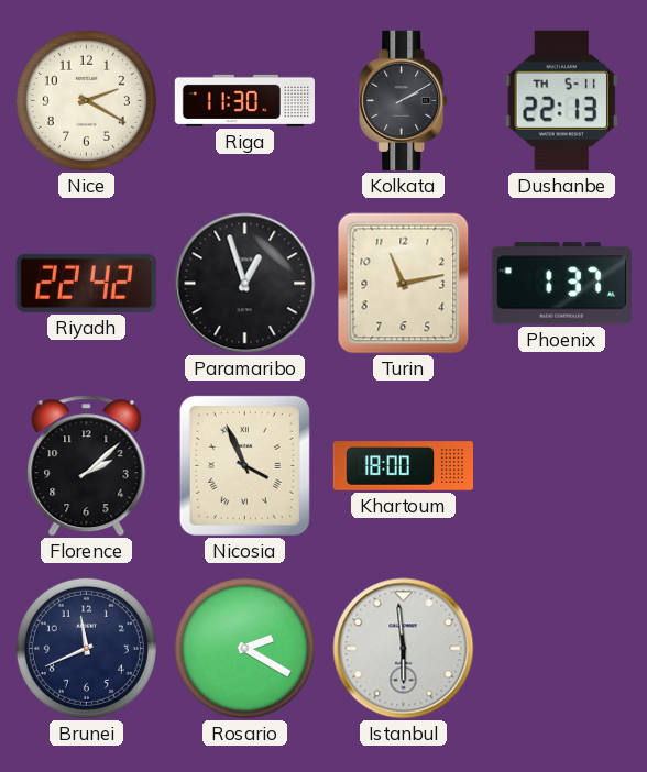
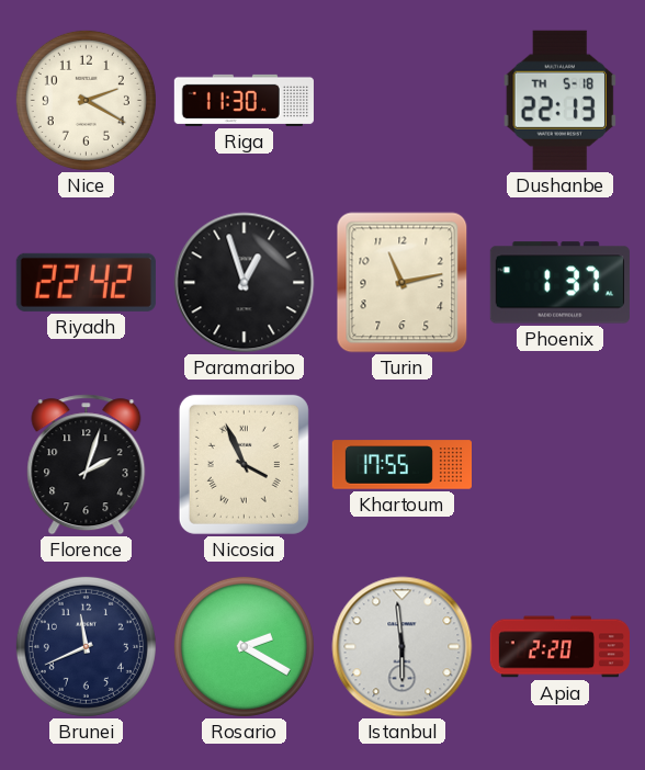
Kolkata: 2:10 -> none
Dushanbe date: TH 5-11 -> TH 5-18
Florence: 2:08 -> 2:03
Khartoum: 18:00 -> 17:55
Apia: none -> 2:20
